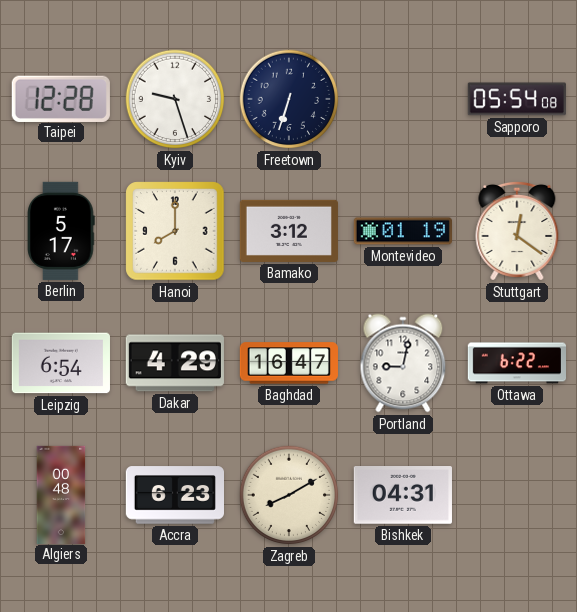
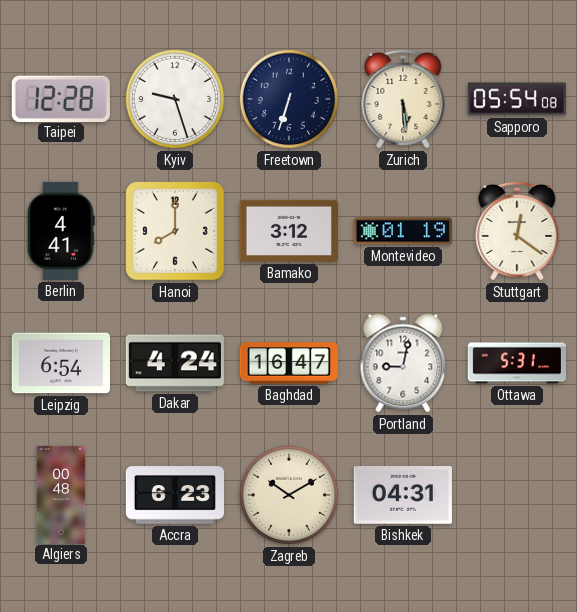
Zurich: none -> 5:29
Berlin: 5:17 -> 4:41
Dakar: 4:29 -> 4:24
Ottawa: 6:22 -> 5:31
Zagreb: 8:10 -> 10:10
